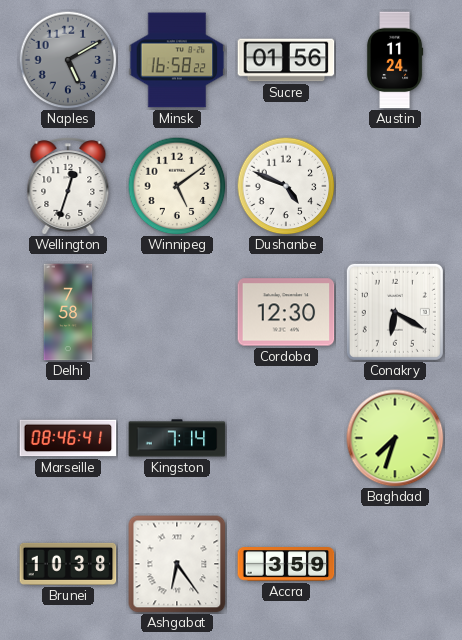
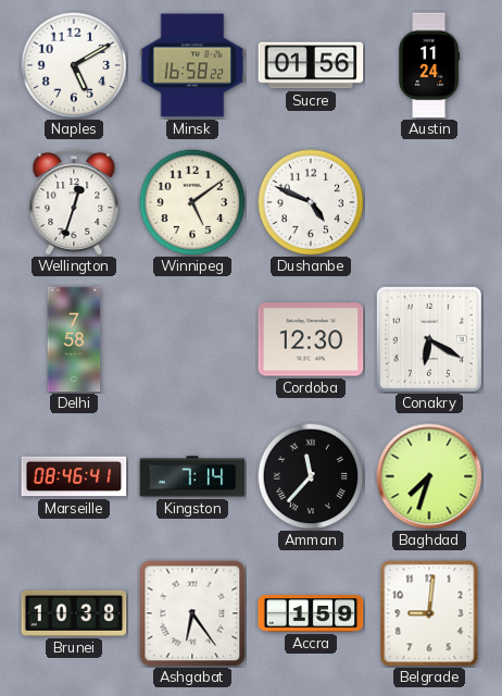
Naples dial: grey -> white
Amman: none -> 11:37
Accra: 3:59 -> 1:59
Belgrade: none -> 9:01
